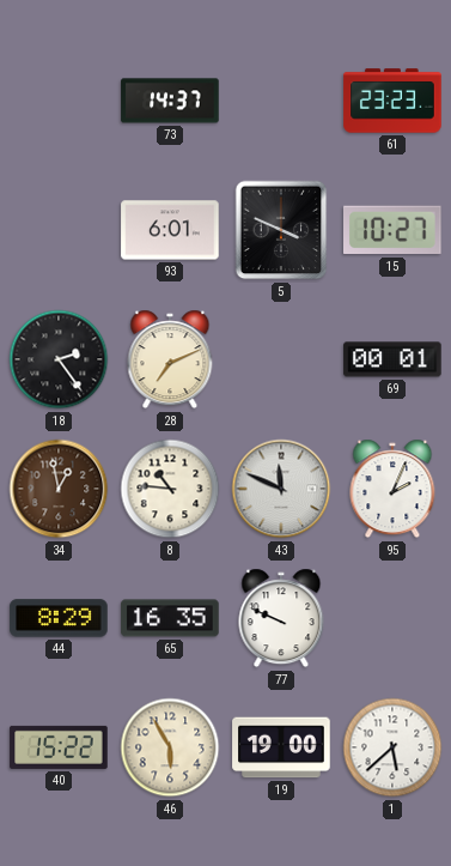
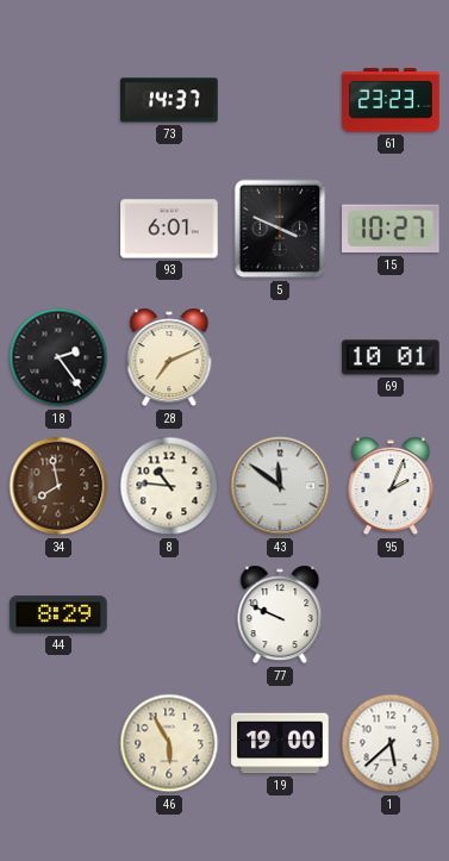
69: 00:01 -> 10:01
34: 12:58 -> 7:58
43: 11:49 -> 11:51
65: 16:35 -> none
40: 15:22 -> none
